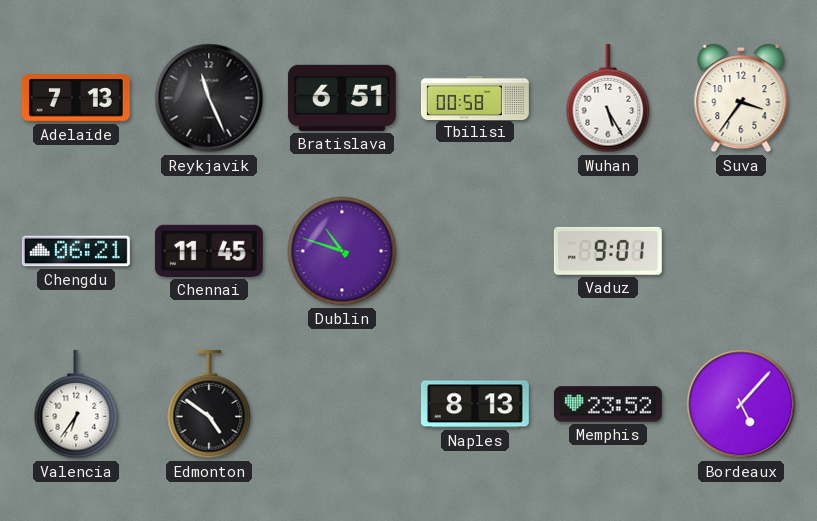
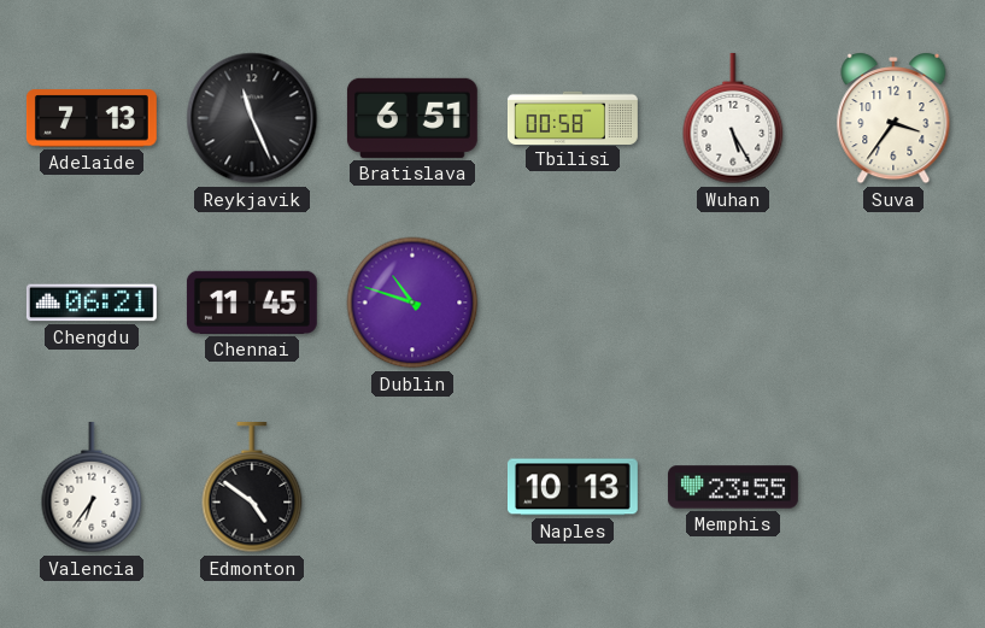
Vaduz: 9:01 -> none
Naples: 8:13 -> 10:13
Memphis: 23:52 -> 23:55
Bordeaux: 5:07 -> none
